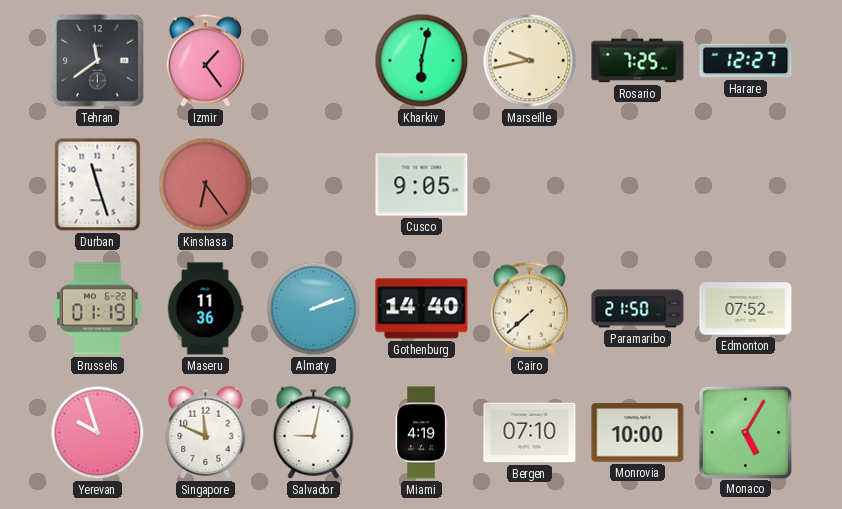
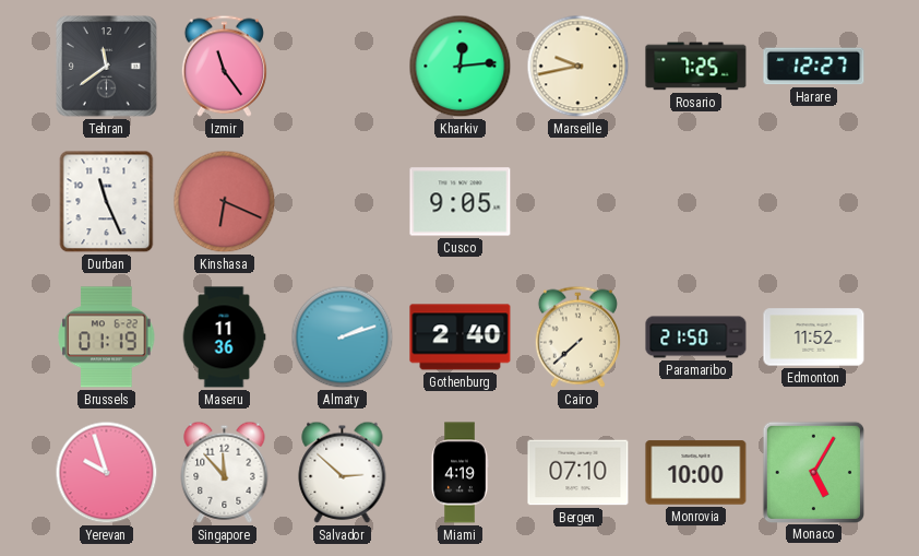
Izmir: 1:24 -> 11:24
Kharkiv: 6:02 -> 12:14
Durban: 11:27 -> 11:26
Kinshasa: 6:24 -> 6:19
Gothenburg: 14:40 -> 2:40
Edmonton: 07:52 -> 11:52
Singapore: 11:49 -> 11:53
Salvador: 9:02 -> 2:52
